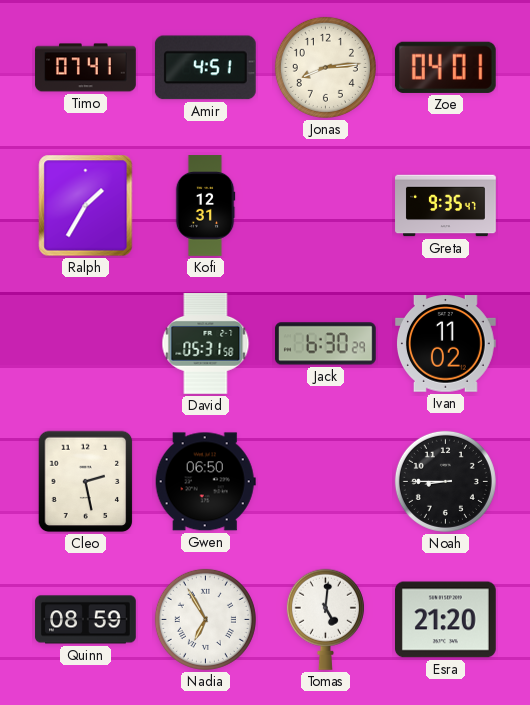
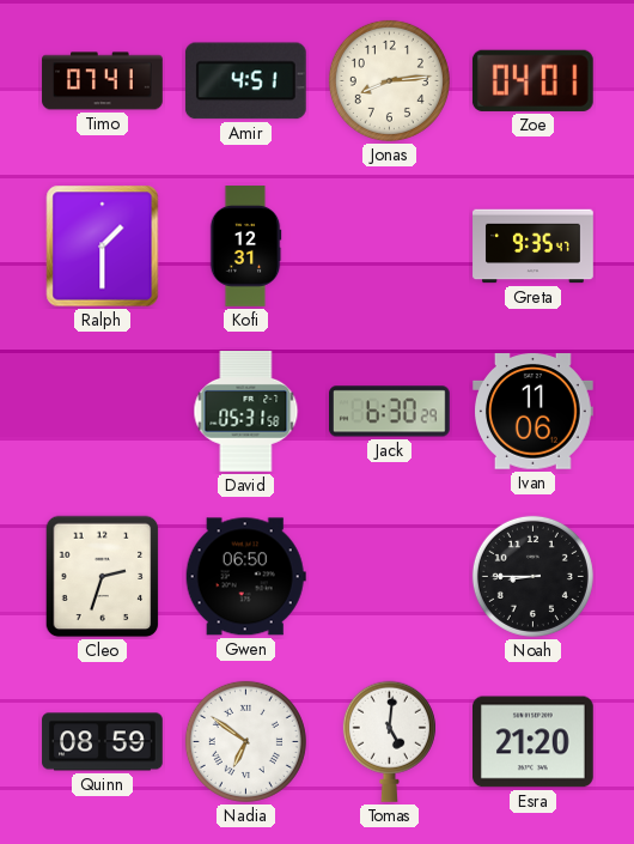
Ralph: 1:35 -> 1:30
Ivan: 11:02 -> 11:06
Cleo: 2:28 -> 2:33
Nadia: 6:55 -> 6:51
